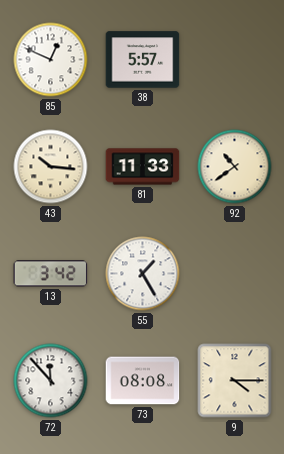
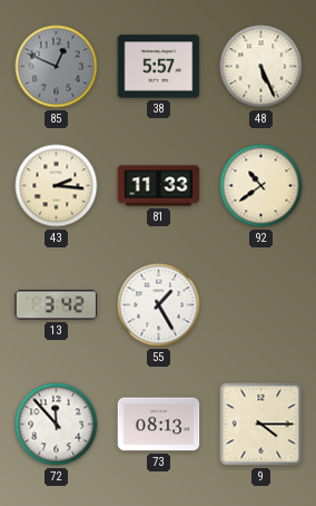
85 dial: white -> grey
48: none -> 5:26
43: 10:16 -> 2:16
73: 08:08 -> 08:13
